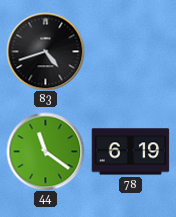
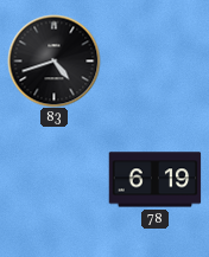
44: 11:21 -> none
